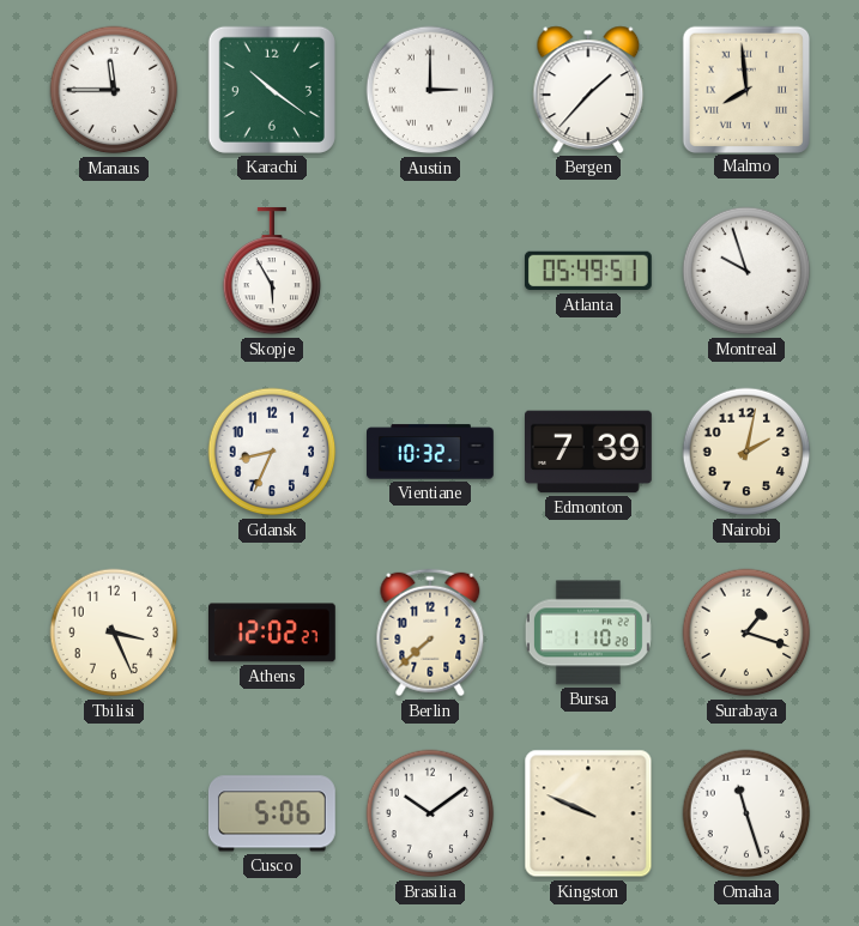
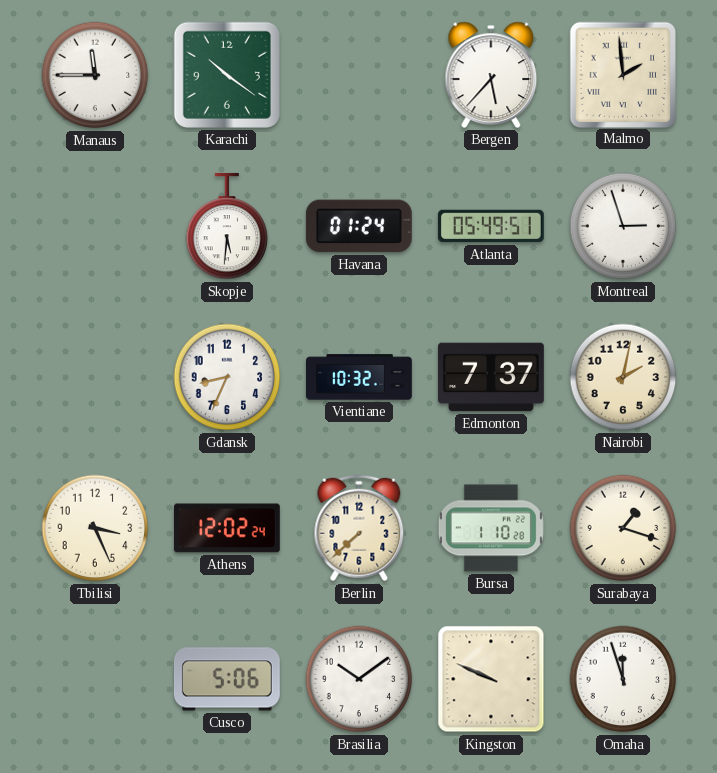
Austin: 3:00 -> none
Bergen: 1:37 -> 5:37
Malmo: 7:59 -> 1:59
Skopje: 5:55 -> 5:31
Havana: none -> 01:24
Montreal: 9:57 -> 2:57
Edmonton: 7:39 -> 7:37
Athens: 12:02:27 -> 12:02:24
Omaha: 11:27 -> 11:57
